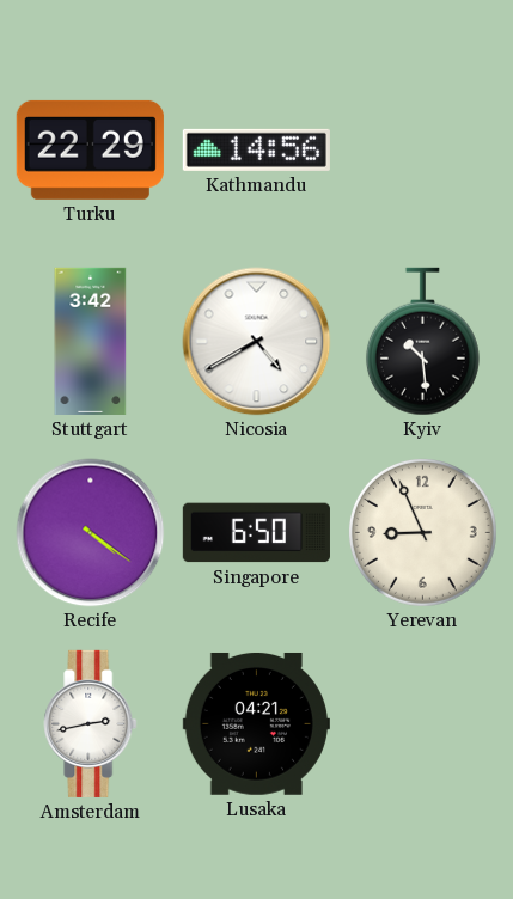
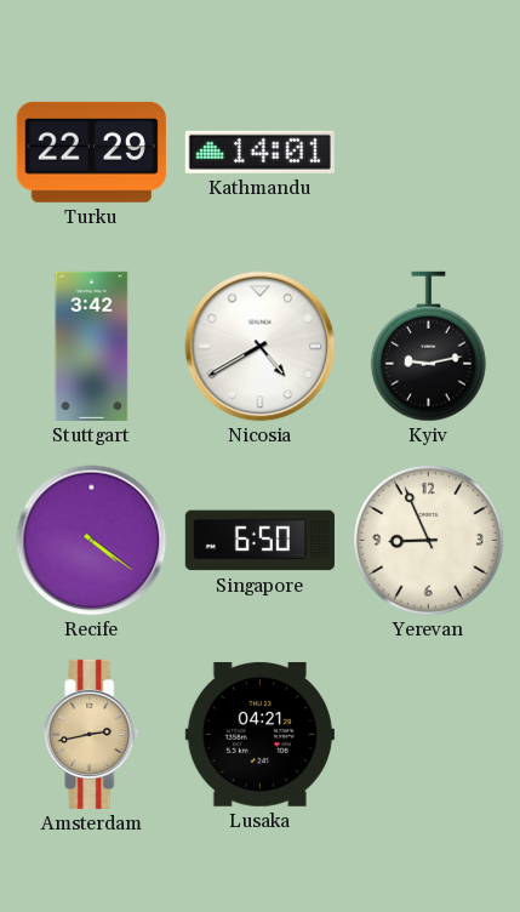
Kathmandu: 14:56 -> 14:01
Kyiv: 10:29 -> 9:13
Amsterdam dial: white -> champagne
